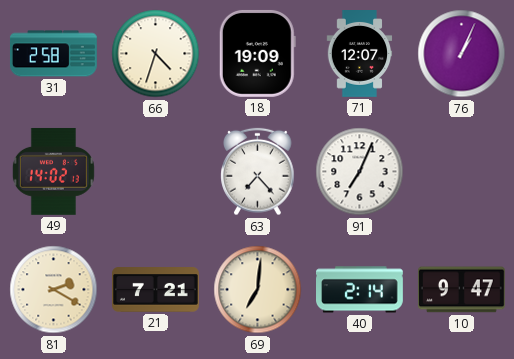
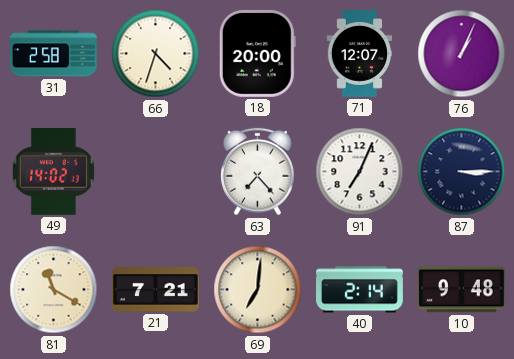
18: 19:09 -> 20:00
87: none -> 3:15
81: 2:20 -> 11:20
10: 9:47 -> 9:48
